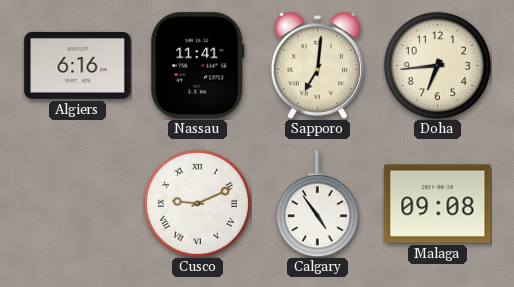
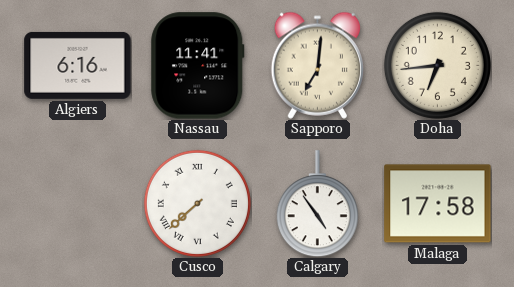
Cusco: 9:11 -> 7:38
Malaga: 09:08 -> 17:58
